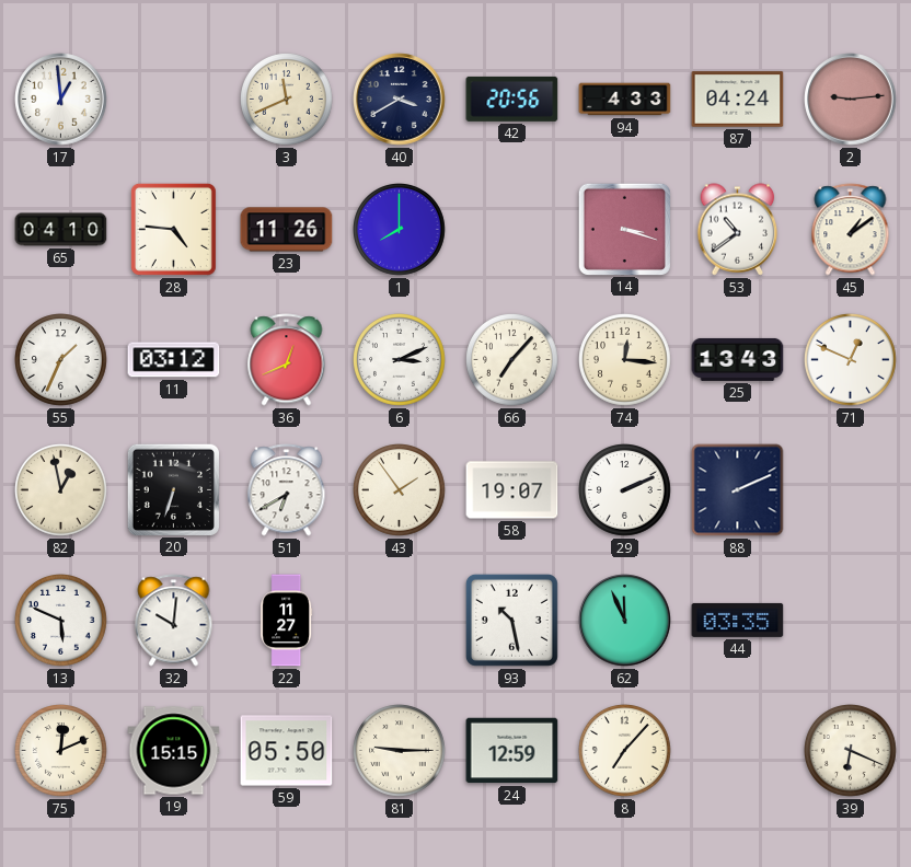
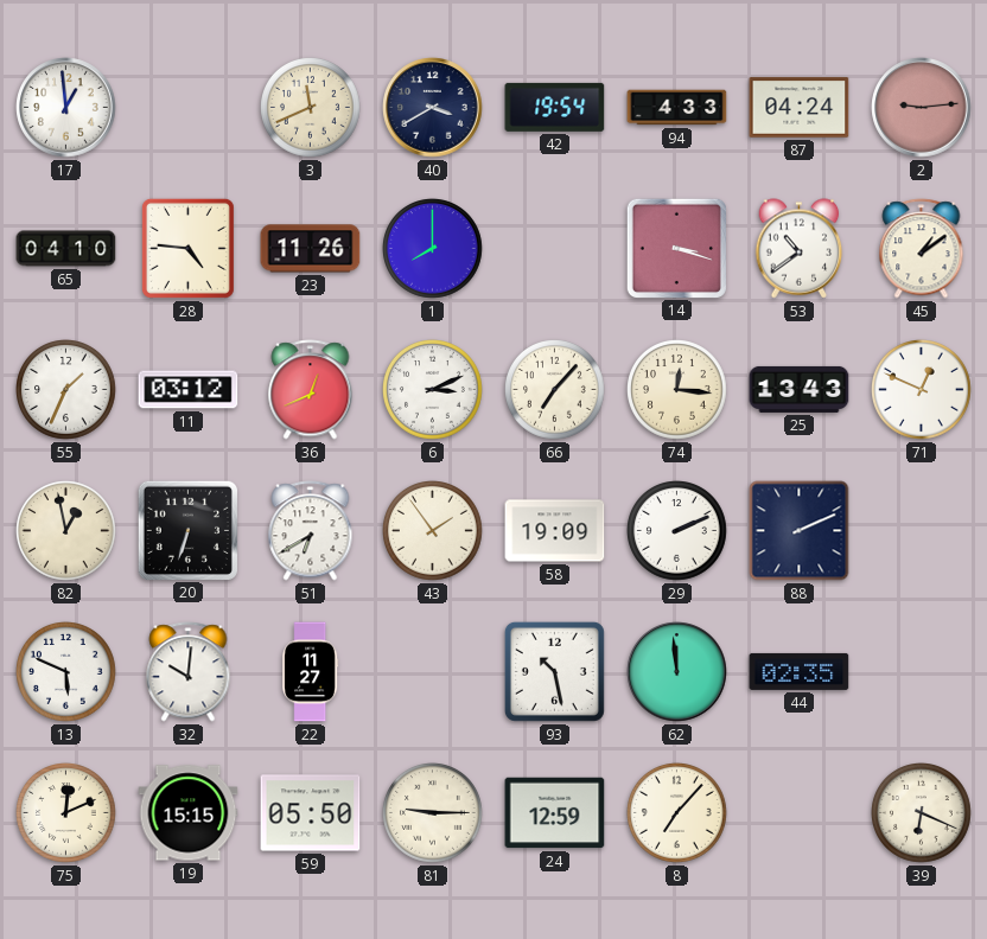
42: 20:56 -> 19:54
58: 19:07 -> 19:09
62: 11:56 -> 11:59
44: 03:35 -> 02:35
